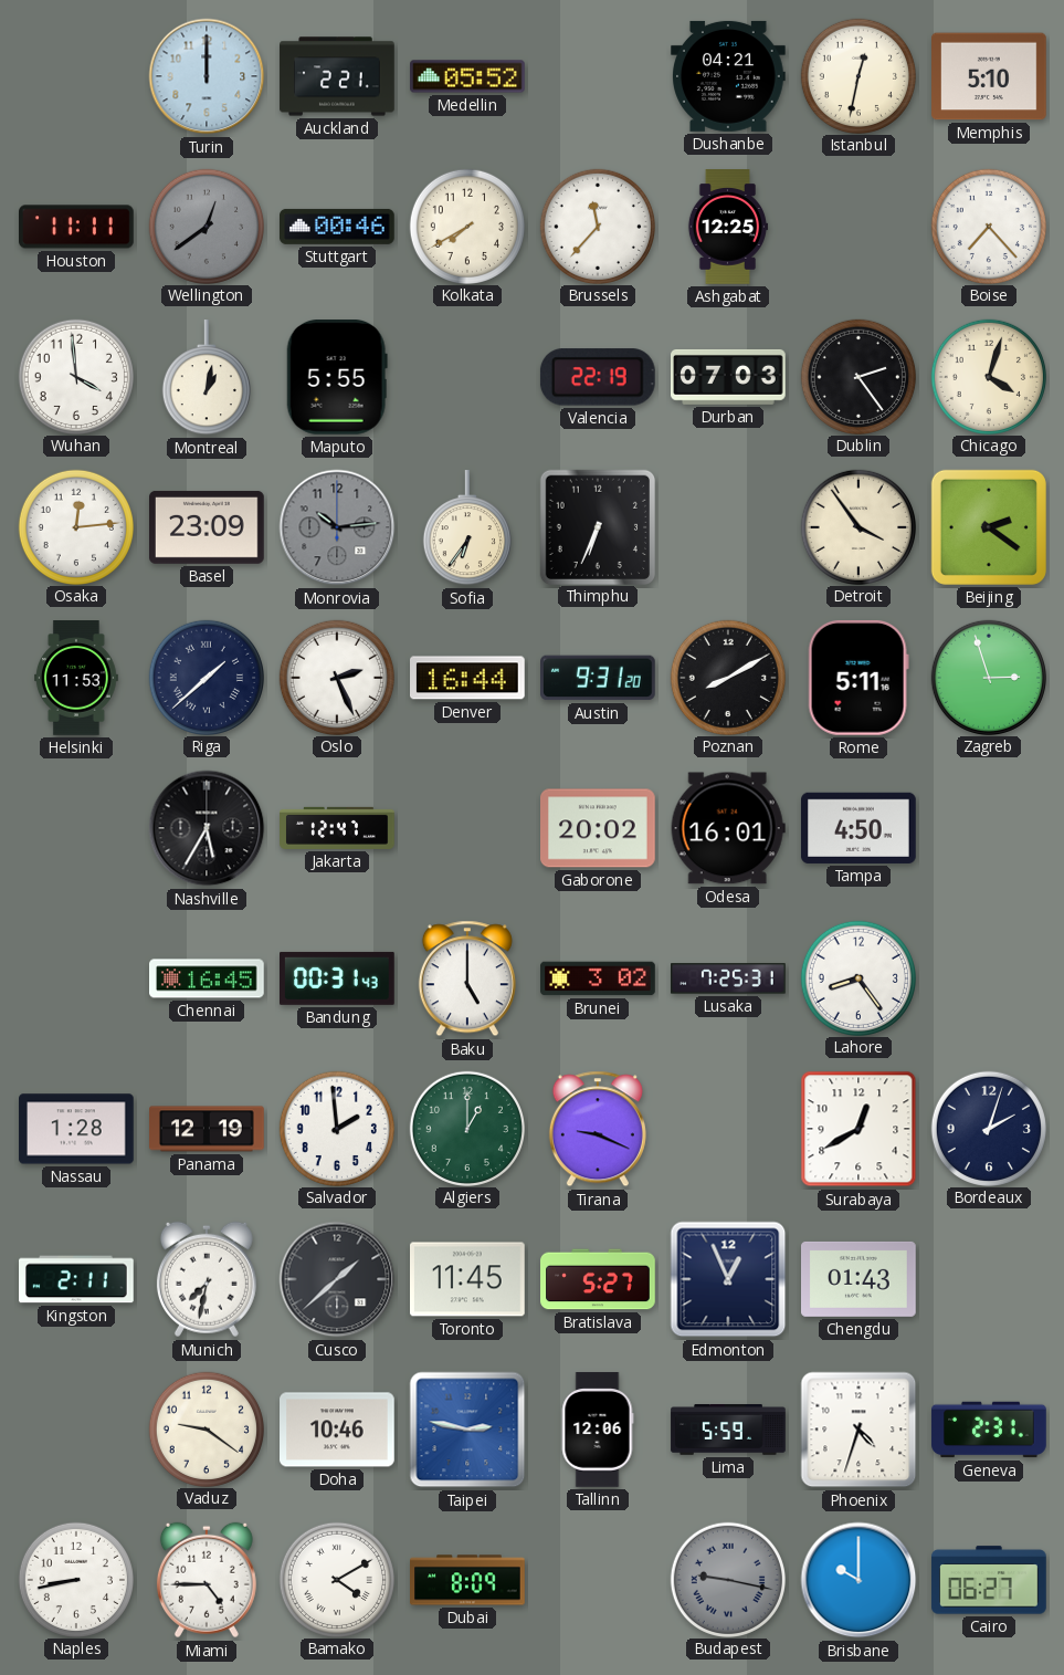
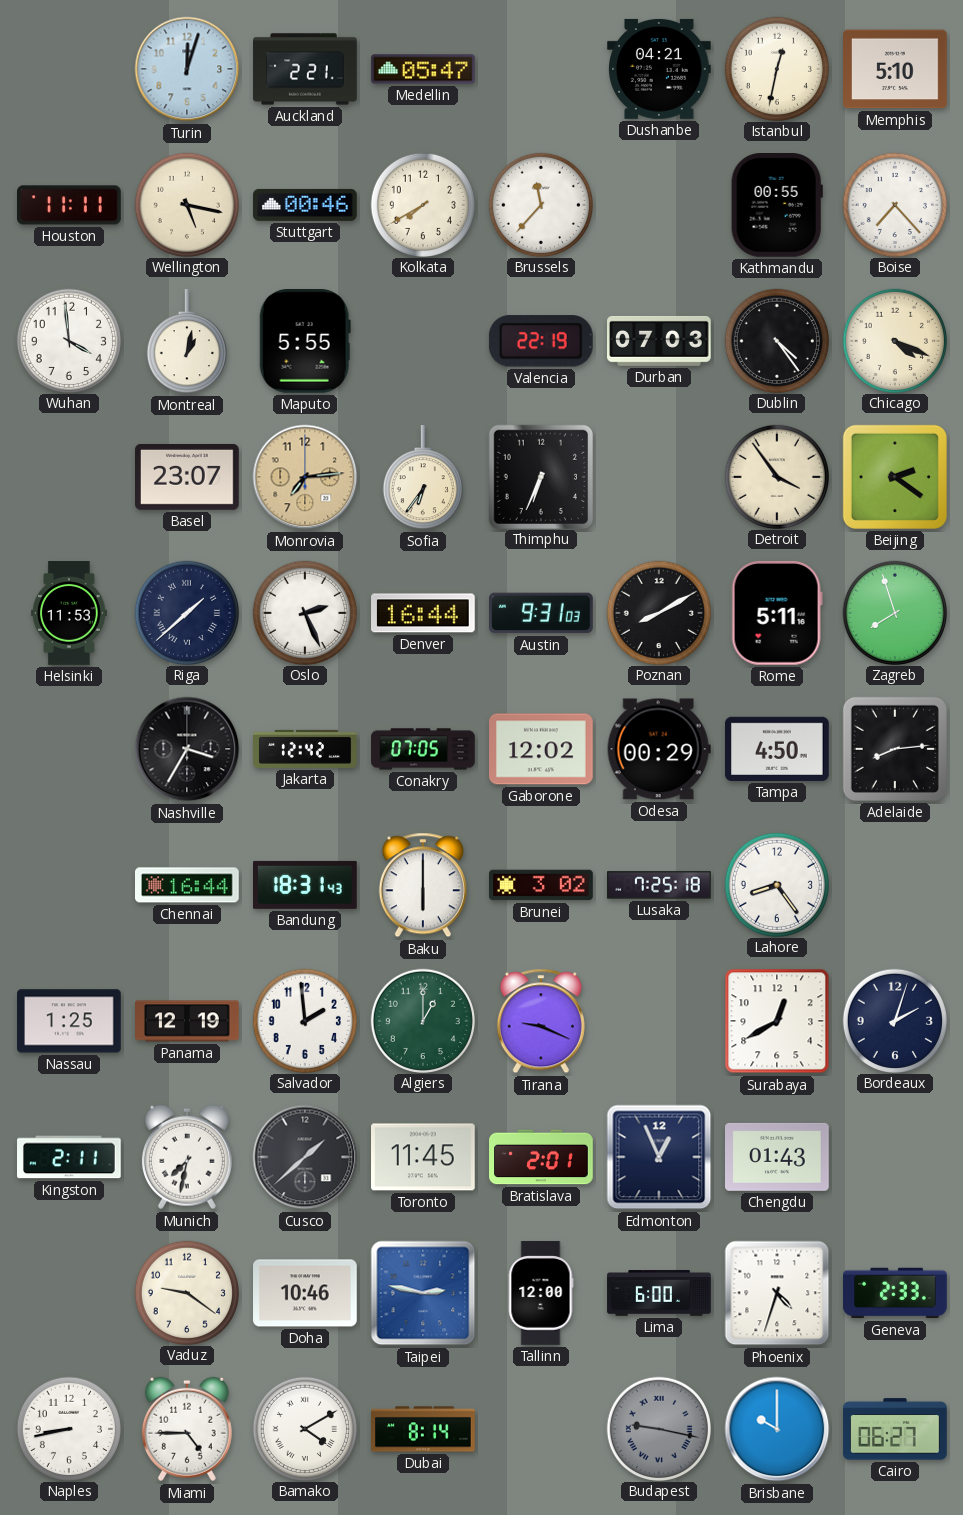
Turin: 12:00 -> 12:03
Medellin: 05:52 -> 05:47
Wellington: 12:39 -> 5:17
Wellington dial: grey -> cream
Ashgabat: 12:25 -> none
Kathmandu: none -> 00:55
Dublin: 2:24 -> 4:24
Chicago: 4:03 -> 4:19
Osaka: 12:14 -> none
Basel: 23:09 -> 23:07
Monrovia: 10:14 -> 7:14
Monrovia dial: grey -> champagne
Austin: 9:31:20 -> 9:31:03
Zagreb: 2:57 -> 7:57
Nashville: 5:35 -> 3:35
Jakarta: 12:47 -> 12:42
Conakry: none -> 07:05
Gaborone: 20:02 -> 12:02
Odesa: 16:01 -> 00:29
Adelaide: none -> 8:14
Chennai: 16:45 -> 16:44
Bandung: 00:31 -> 18:31
Baku: 5:00 -> 6:00
Lusaka: 7:25:31 -> 7:25:18
Nassau: 1:28 -> 1:25
Bratislava: 5:27 -> 2:01
Tallinn: 12:06 -> 12:00
Lima: 5:59 -> 6:00
Geneva: 2:31 -> 2:33
Dubai: 8:09 -> 8:14
